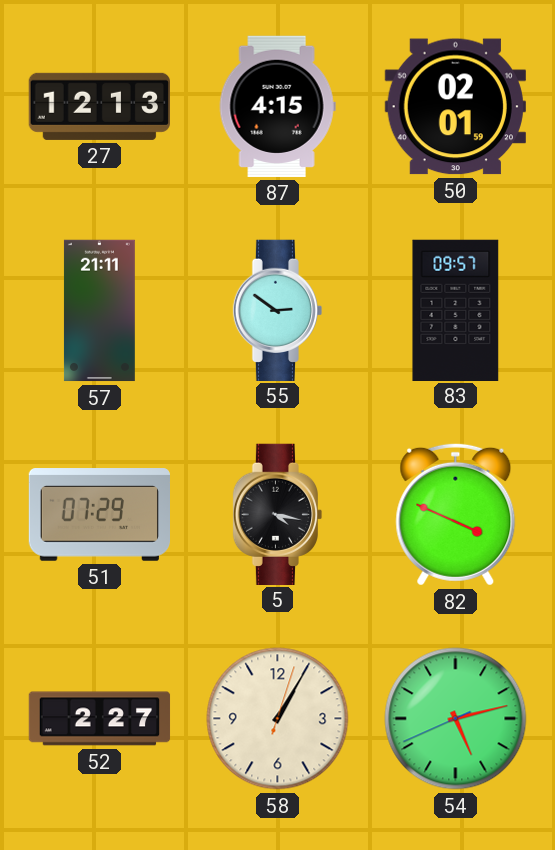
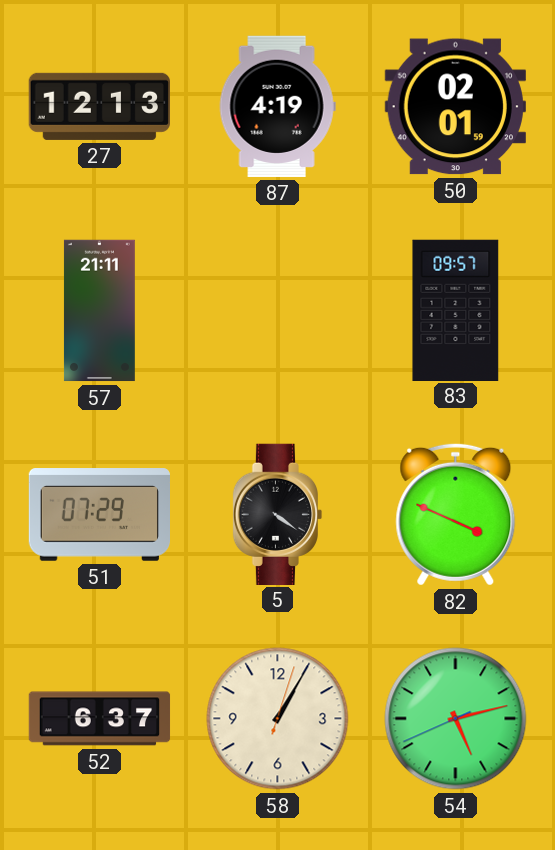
87: 4:15 -> 4:19
55: 2:51 -> none
5: 4:17 -> 4:21
52: 2:27 -> 6:37
